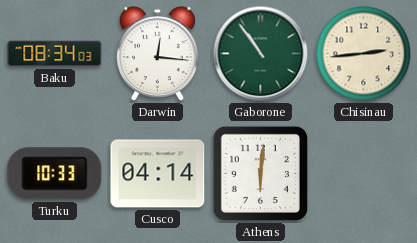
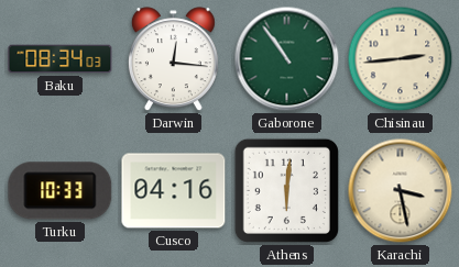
Cusco: 04:14 -> 04:16
Karachi: none -> 3:28
